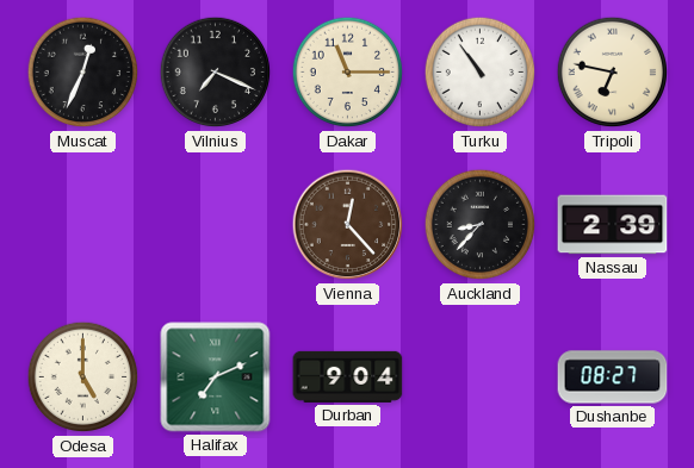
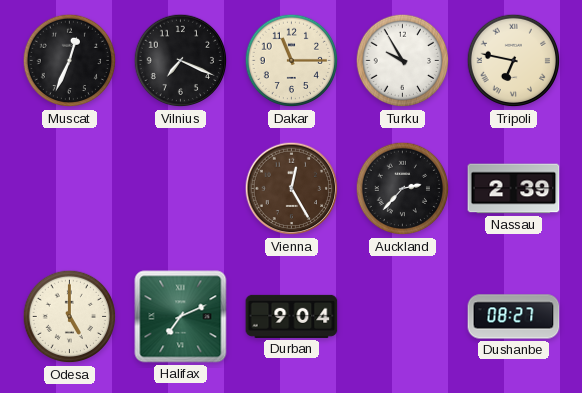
Turku: 10:54 -> 9:55
Vienna: 12:23 -> 12:25
Auckland: 8:37 -> 2:37
